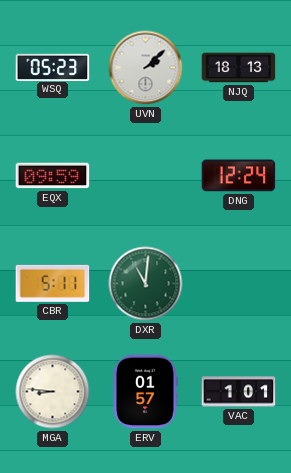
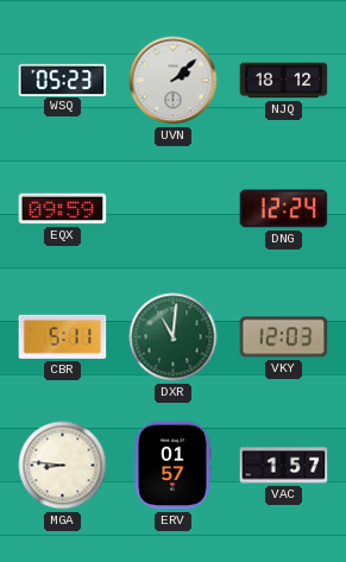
NJQ: 18:13 -> 18:12
VKY: none -> 12:03
VAC: 1:01 -> 1:57
